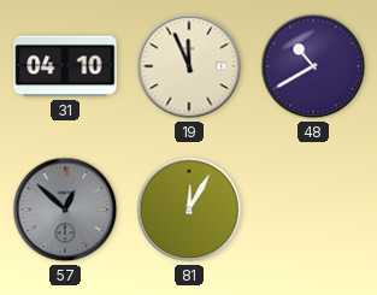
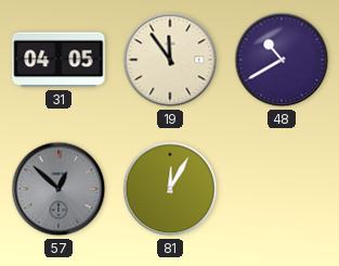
31: 04:10 -> 04:05
19: 11:56 -> 11:54
